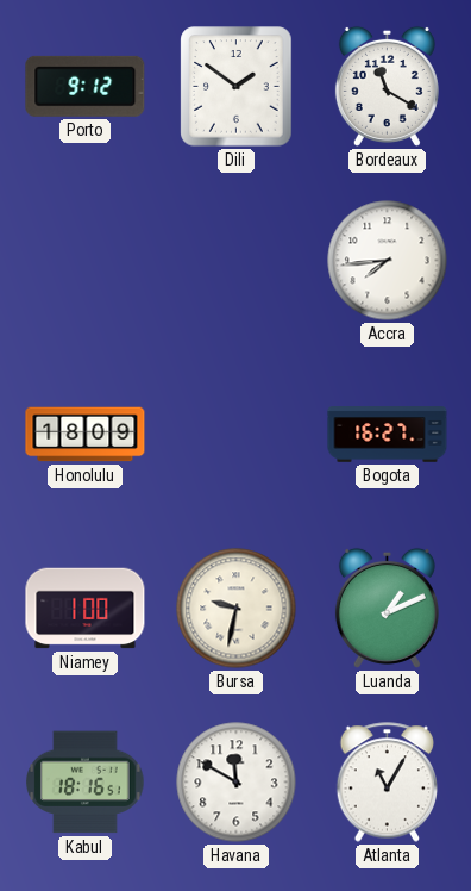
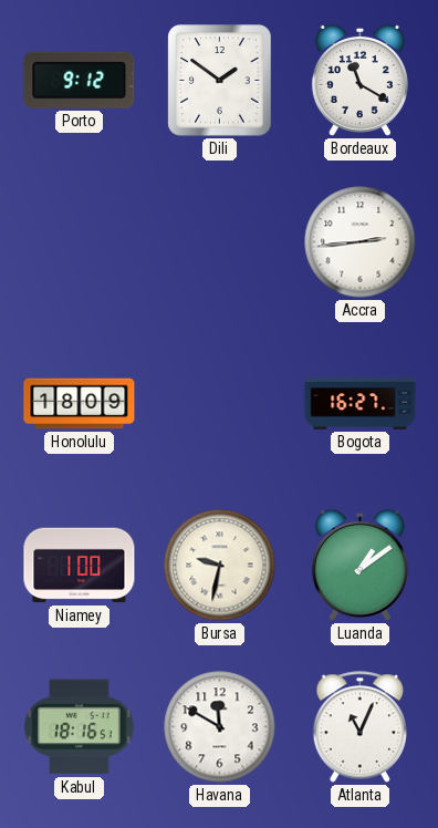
Accra: 7:44 -> 2:44
Luanda: 1:11 -> 1:09
Atlanta: 11:05 -> 11:04
